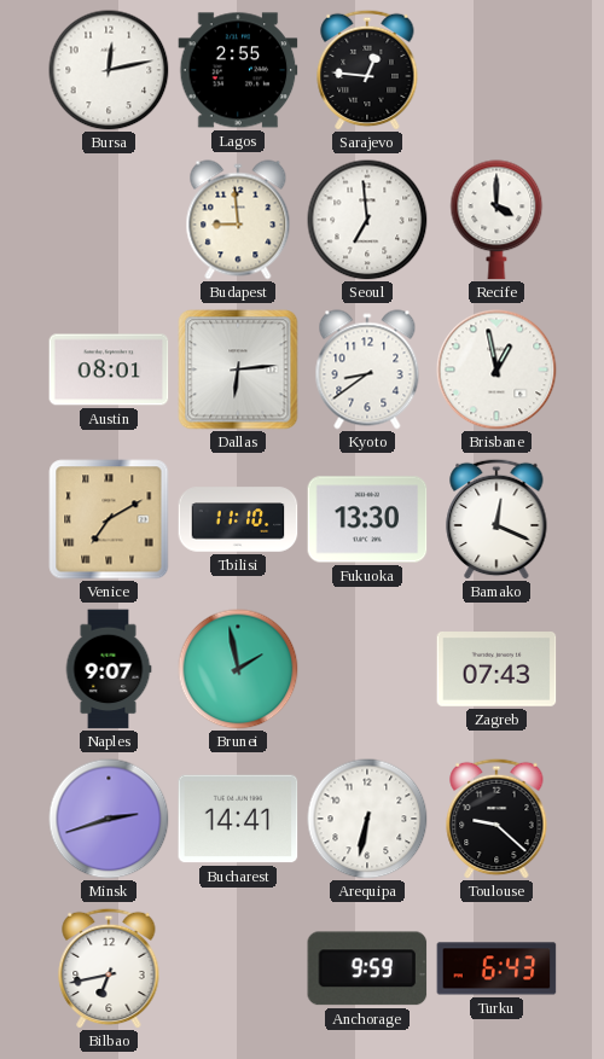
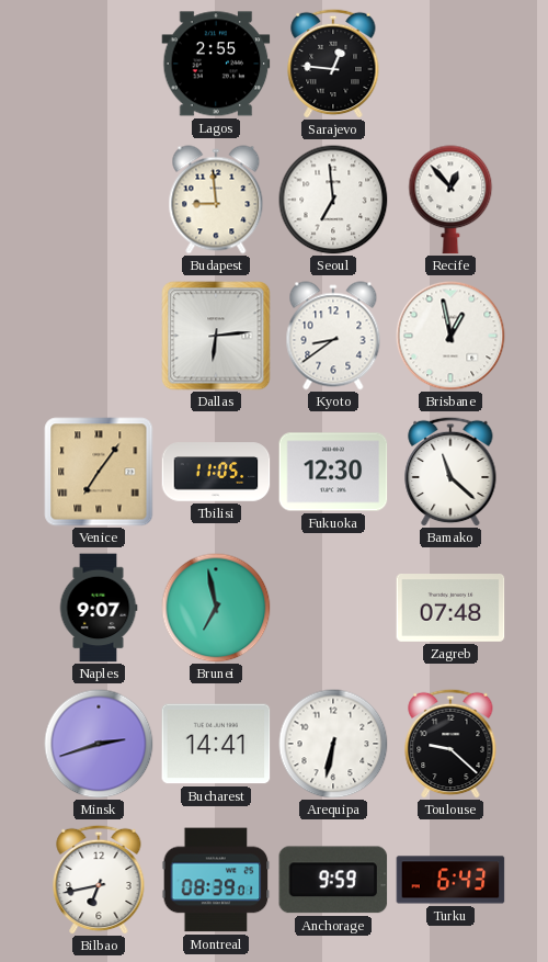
Bursa: 12:13 -> none
Recife: 4:00 -> 12:53
Austin: 08:01 -> none
Venice: 7:10 -> 7:06
Tbilisi: 11:10 -> 11:05
Fukuoka: 13:30 -> 12:30
Bamako: 12:19 -> 11:22
Brunei: 1:58 -> 6:58
Zagreb: 07:43 -> 07:48
Montreal: none -> 08:39
